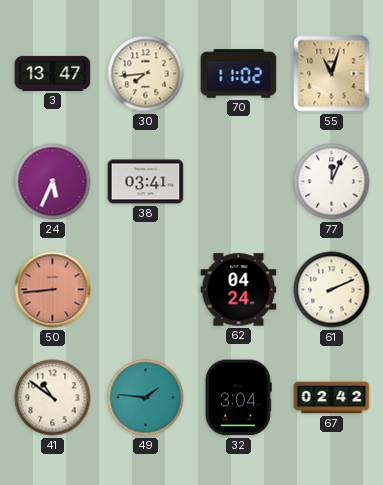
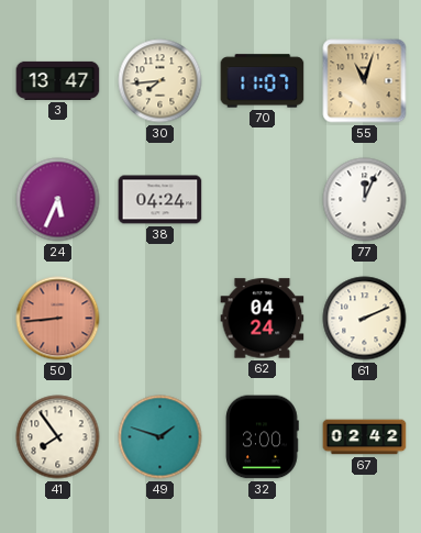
70: 11:02 -> 11:07
38: 03:41 -> 04:24
41: 10:51 -> 7:54
49: 1:46 -> 1:48
32: 3:04 -> 3:00
